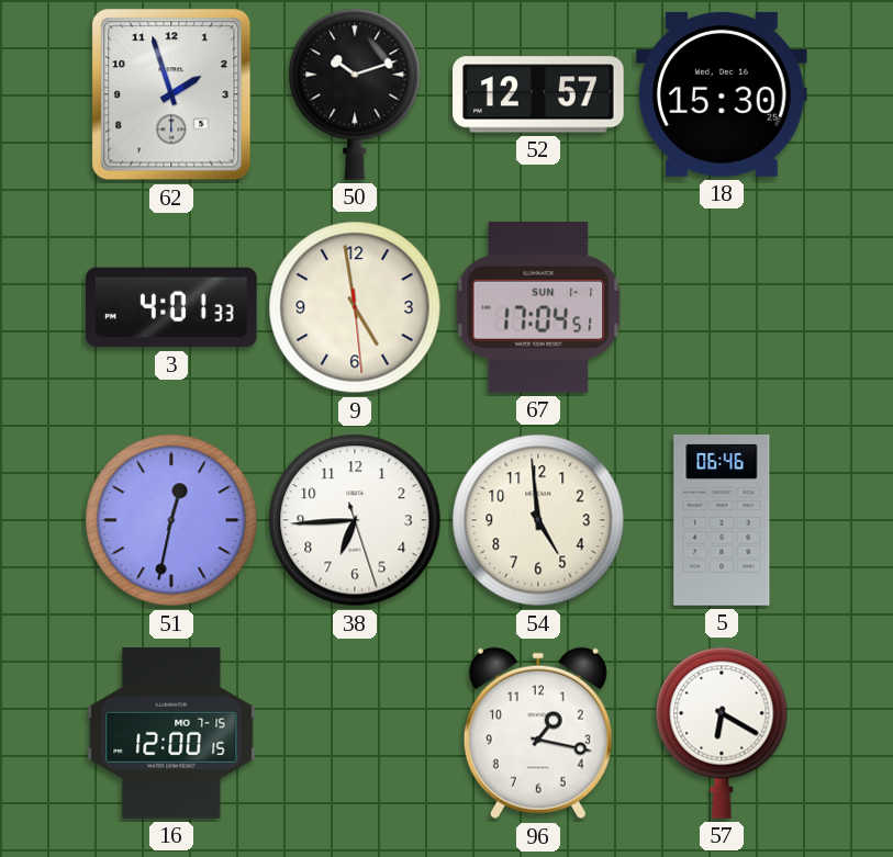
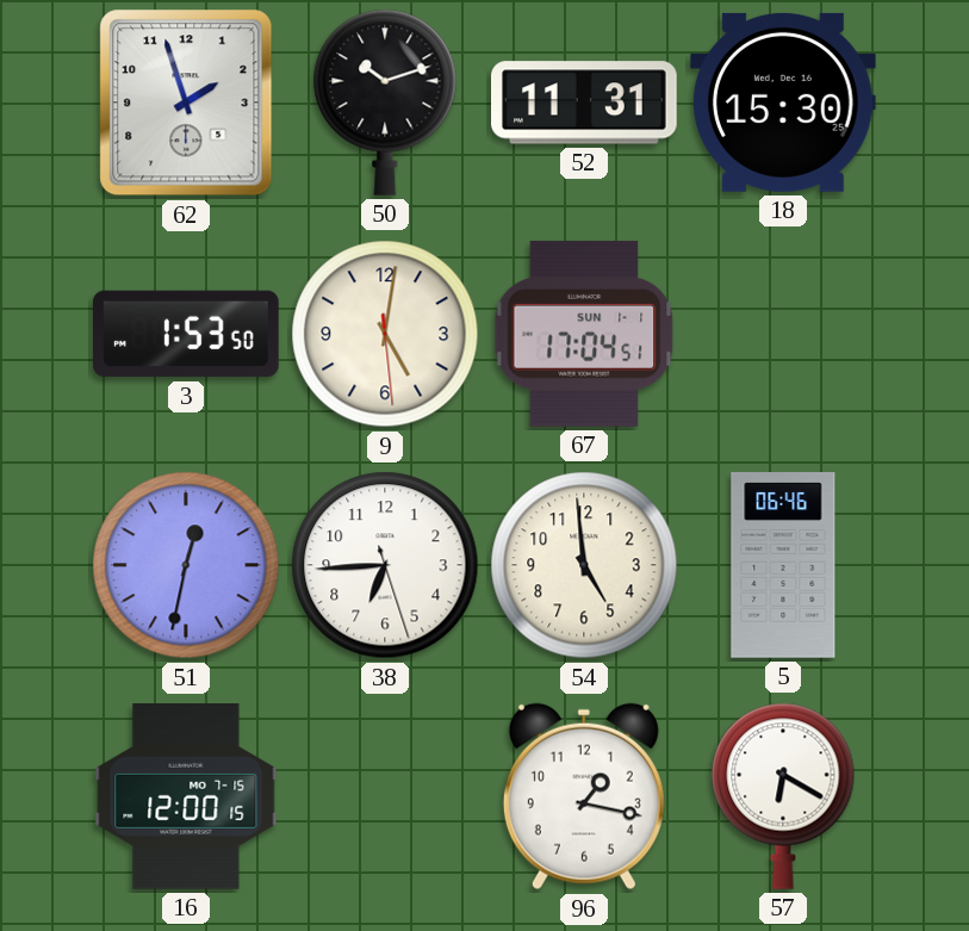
52: 12:57 -> 11:31
3: 4:01 -> 1:53
9: 4:58 -> 5:01
